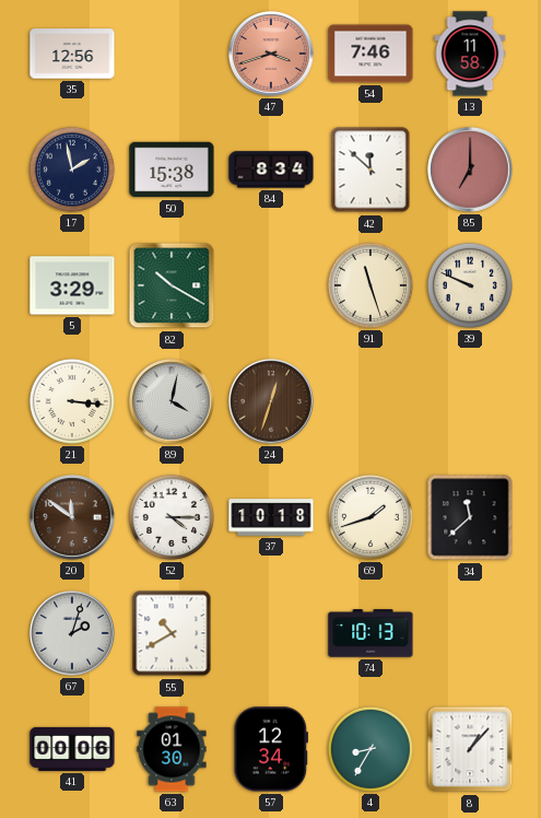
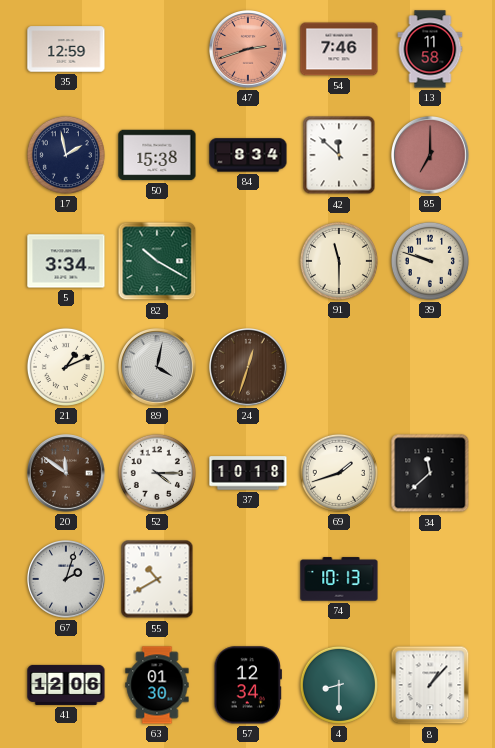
35: 12:56 -> 12:59
47: 3:42 -> 2:42
5: 3:29 -> 3:34
91: 11:27 -> 11:30
39: 9:49 -> 9:48
21: 3:16 -> 1:11
41: 00:06 -> 12:06
4: 8:35 -> 8:30
